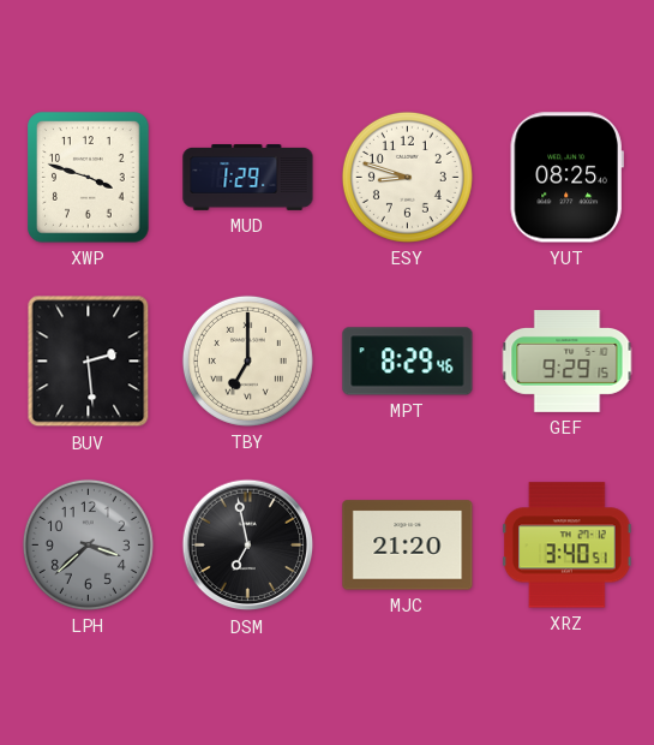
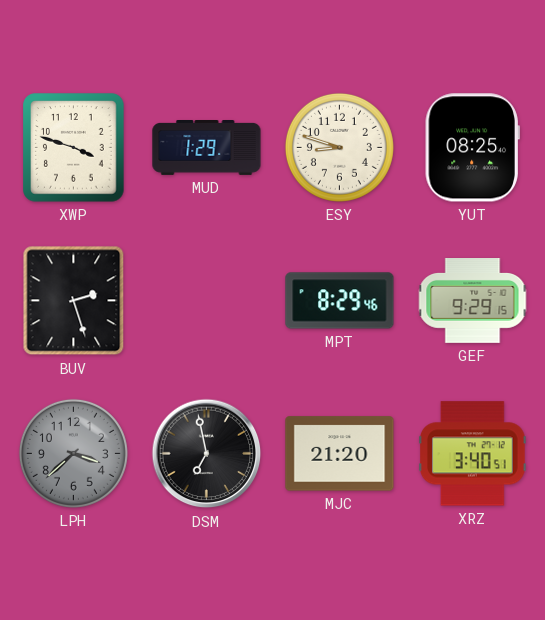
BUV: 2:29 -> 2:27
TBY: 7:00 -> none
